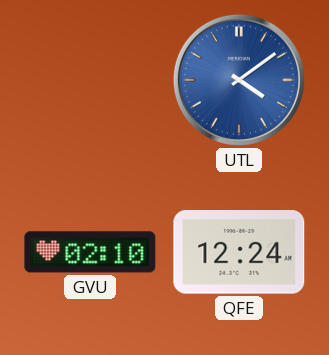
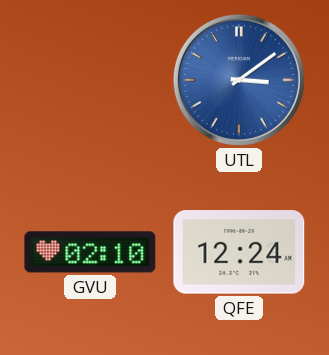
UTL: 4:09 -> 3:09
